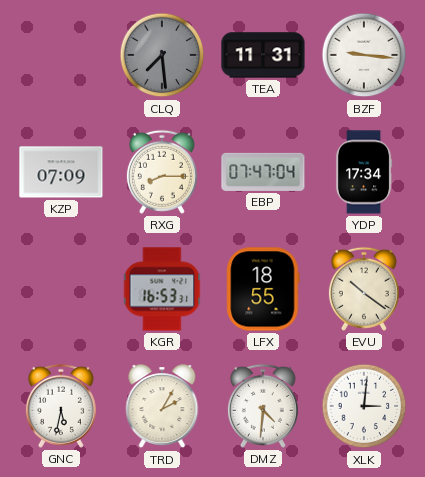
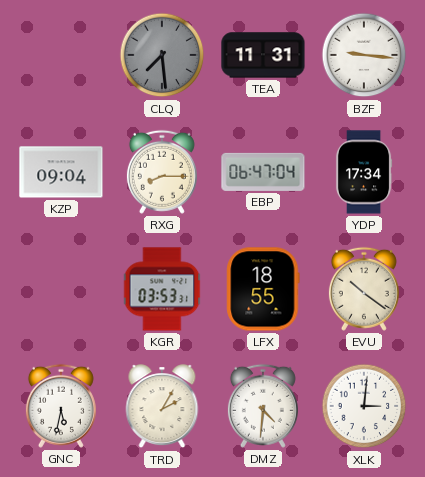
KZP: 07:09 -> 09:04
EBP: 07:47 -> 06:47
KGR: 16:53 -> 03:53
